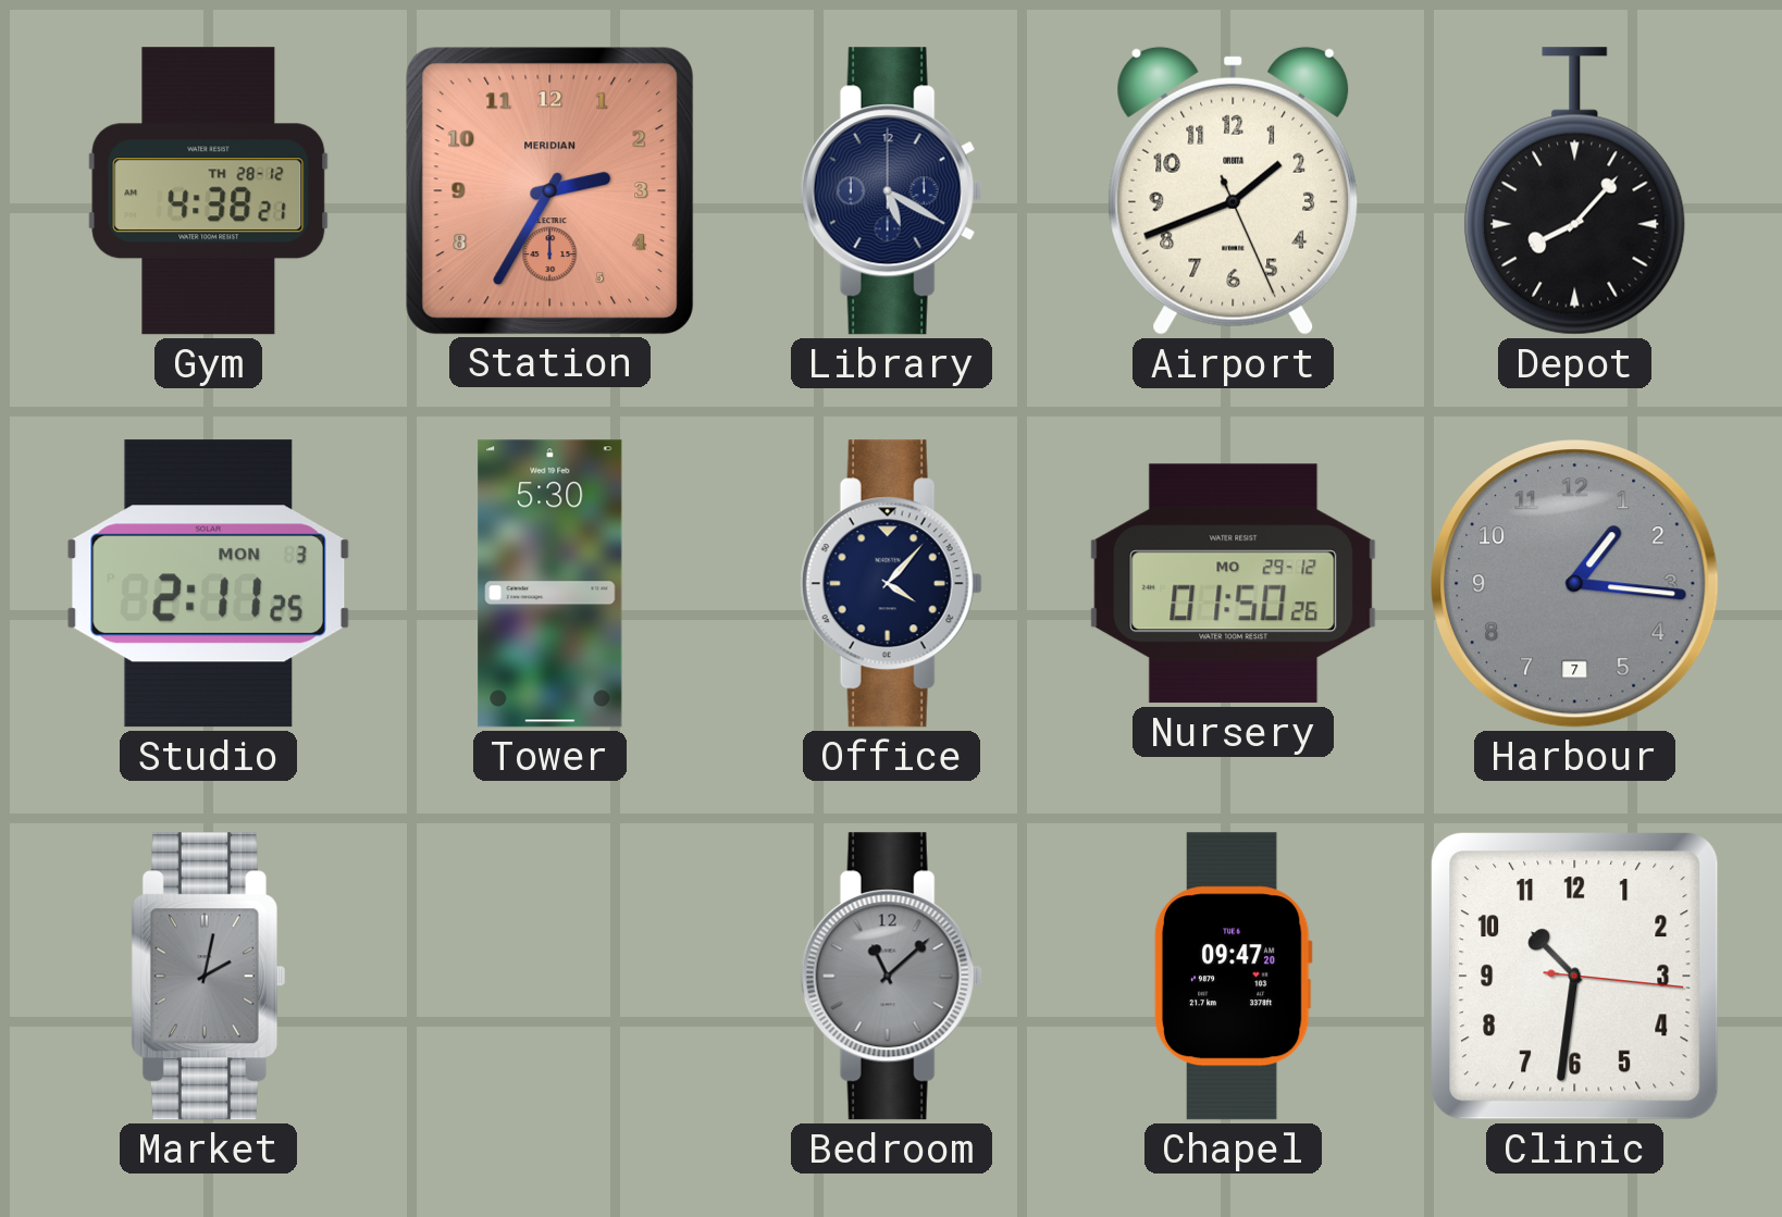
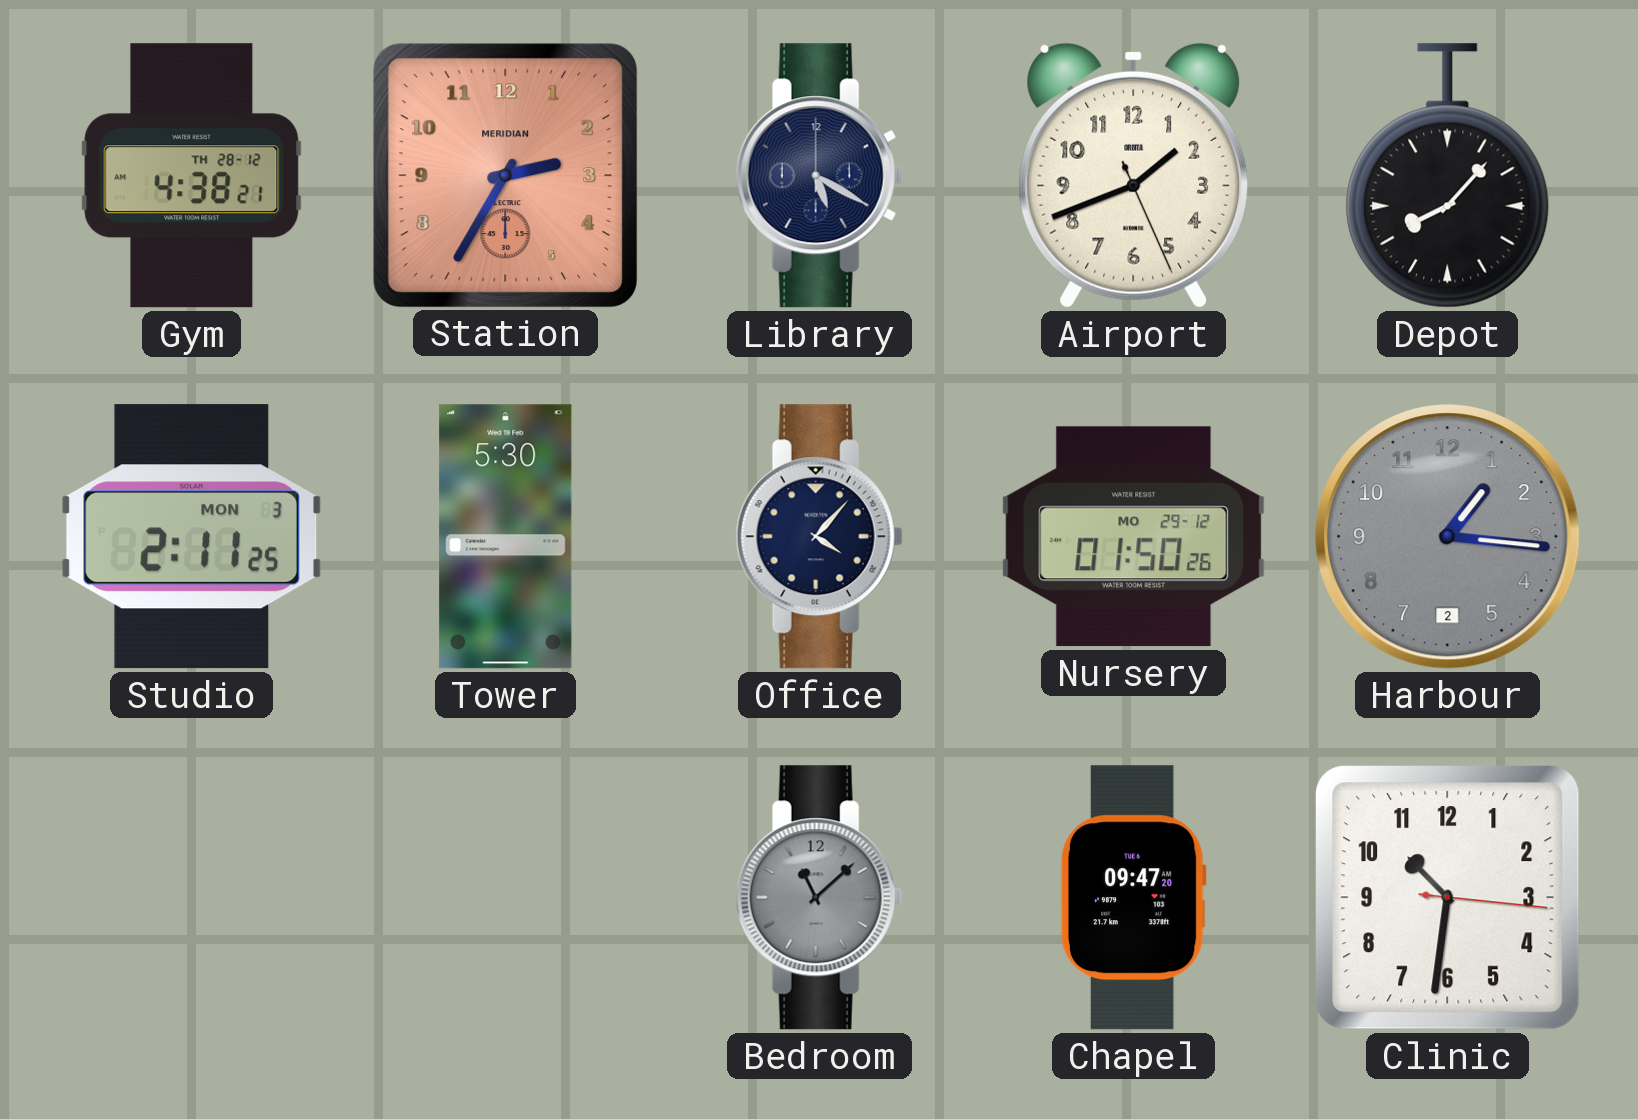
Harbour date: 7 -> 2
Market: 2:02 -> none
